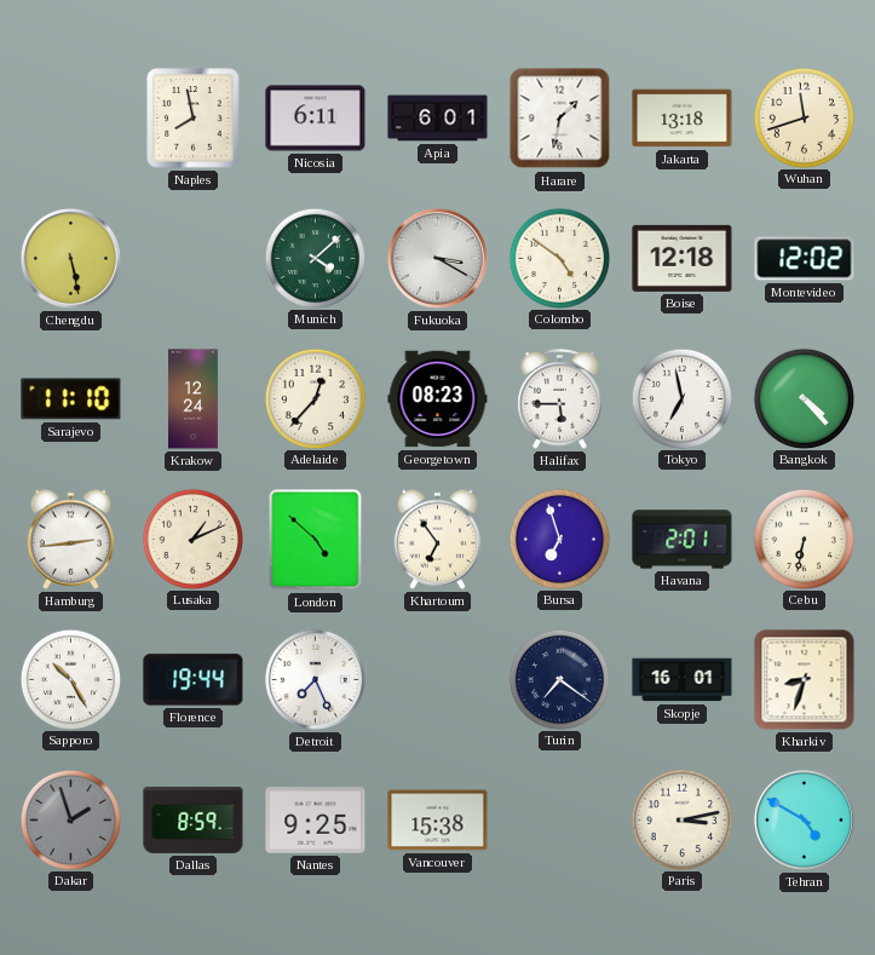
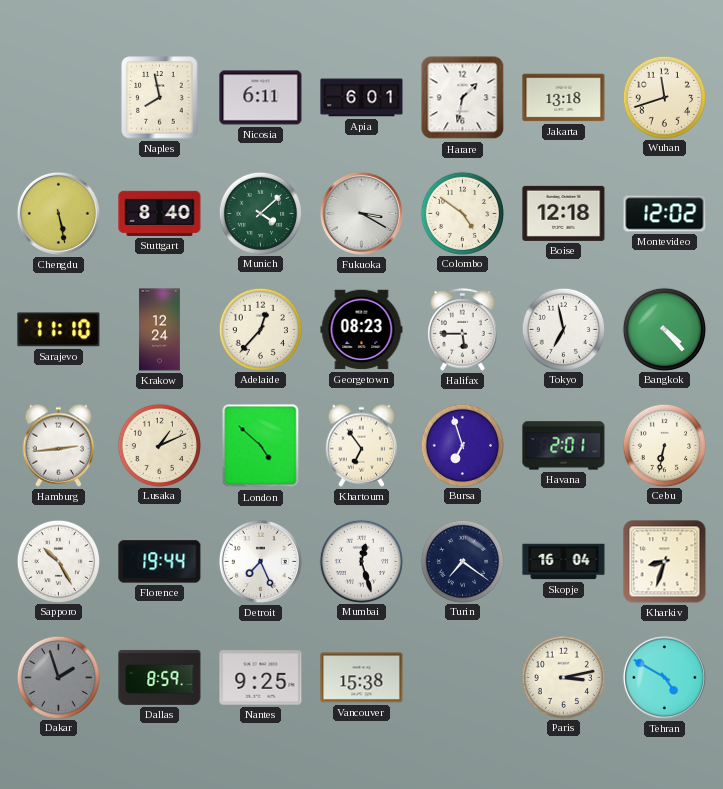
Stuttgart: none -> 8:40
Mumbai: none -> 12:27
Skopje: 16:01 -> 16:04
